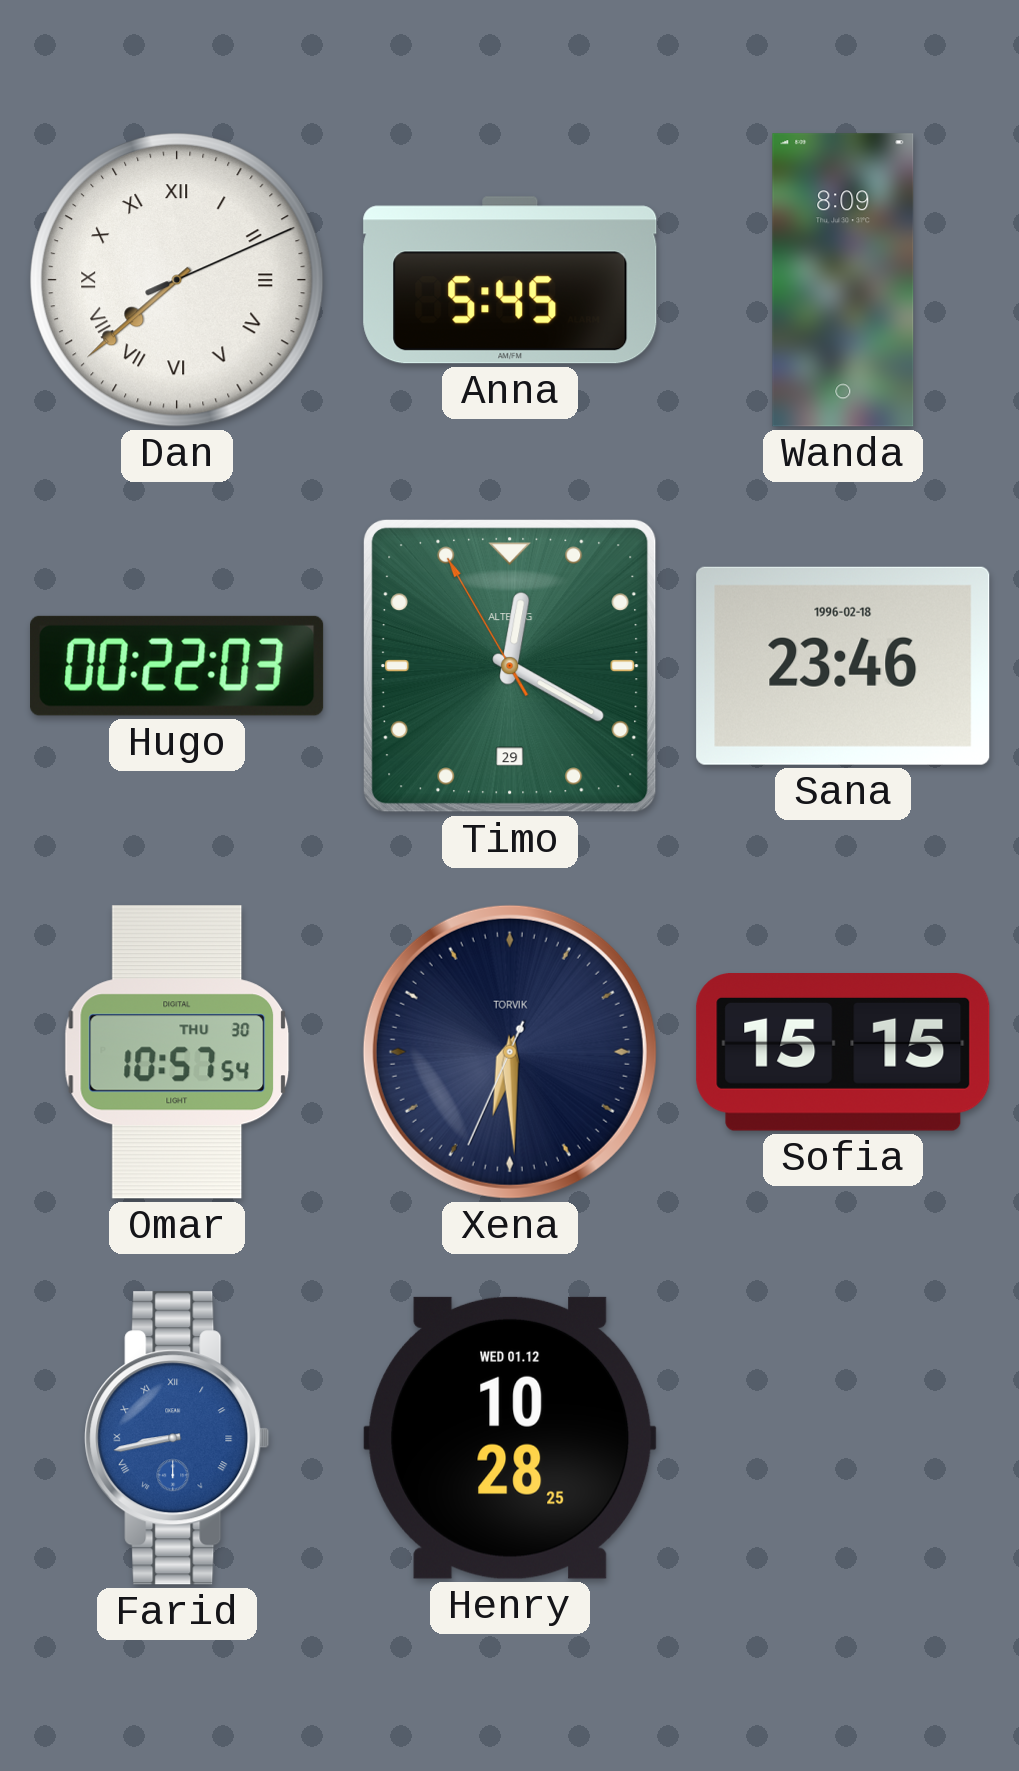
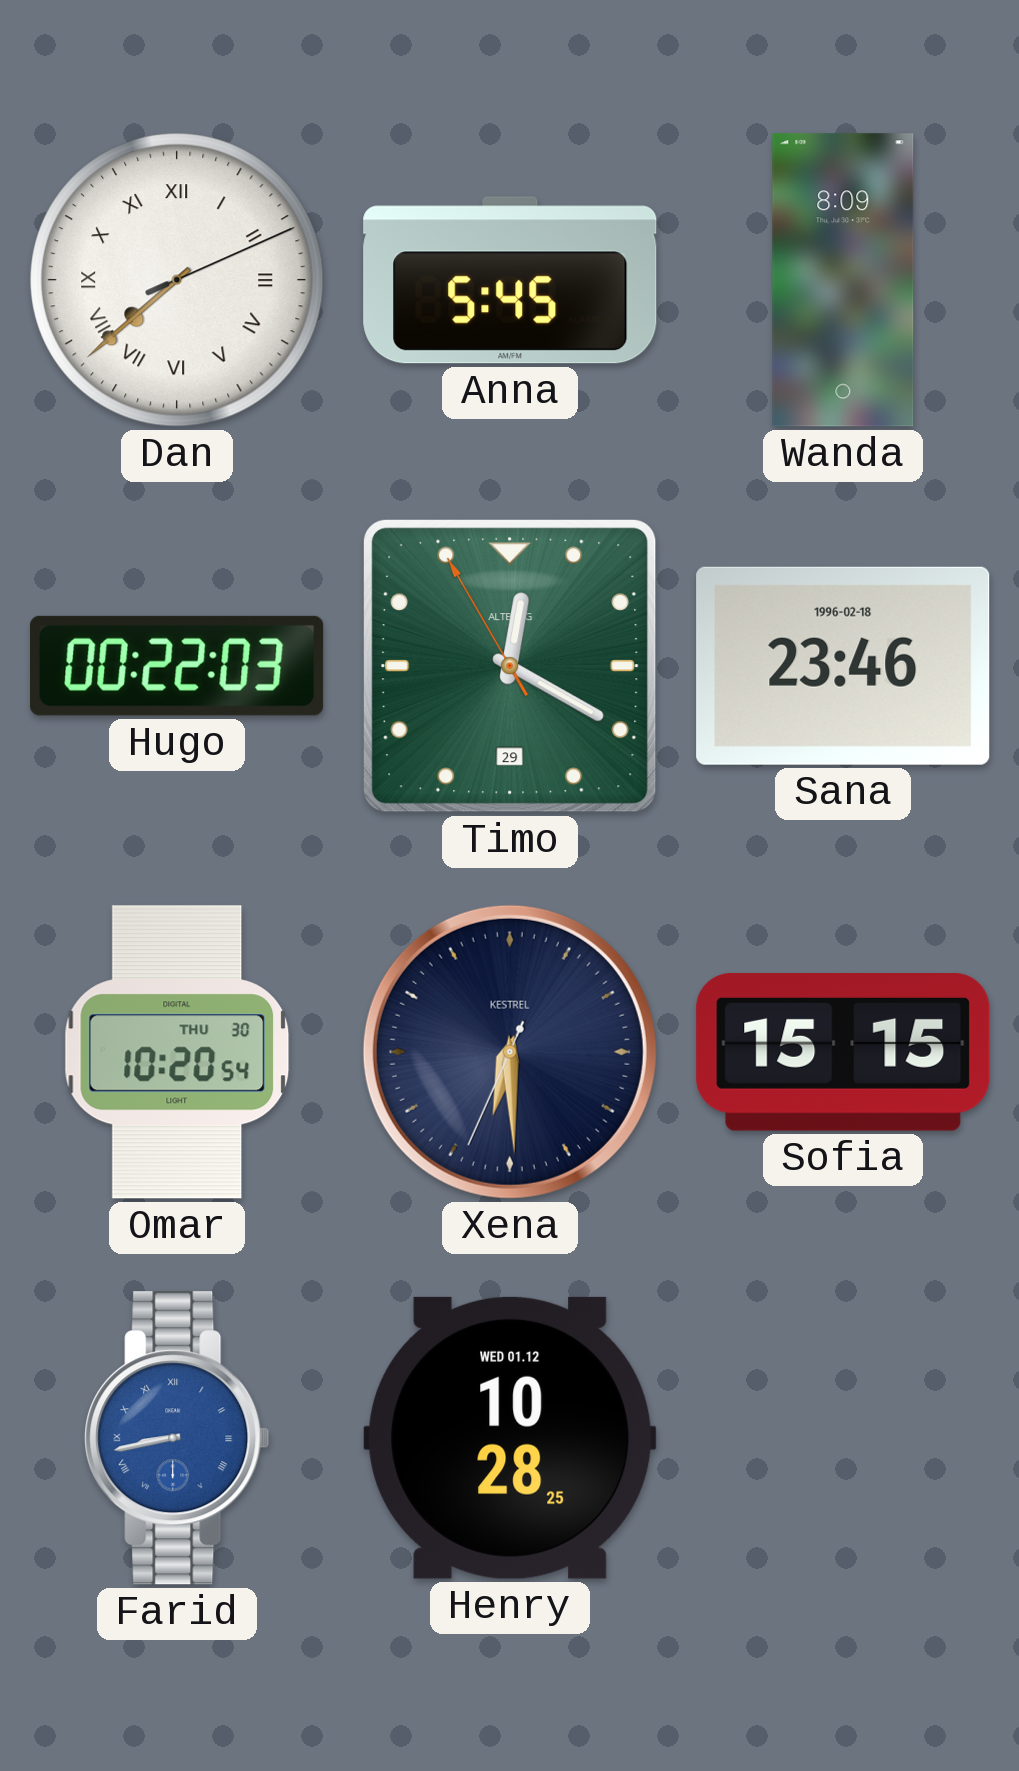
Omar: 10:57 -> 10:20
Xena brand: TORVIK -> KESTREL
